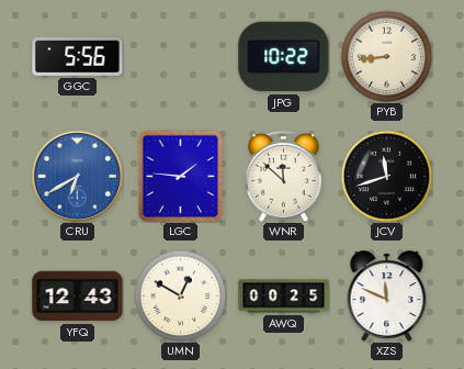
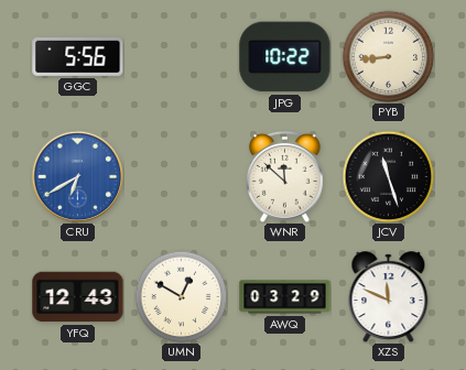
LGC: 1:46 -> none
JCV: 11:42 -> 11:27
AWQ: 00:25 -> 03:29
